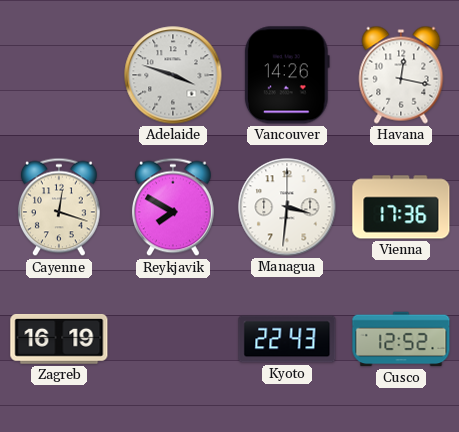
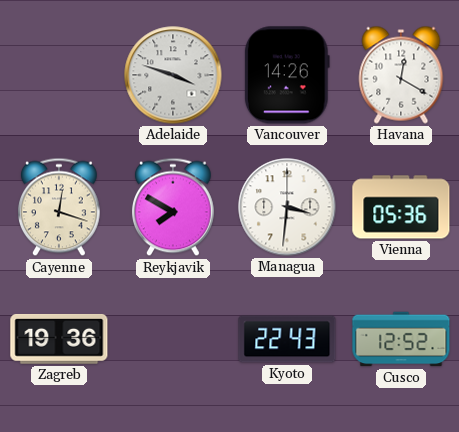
Havana: 12:17 -> 12:20
Vienna: 17:36 -> 05:36
Zagreb: 16:19 -> 19:36
